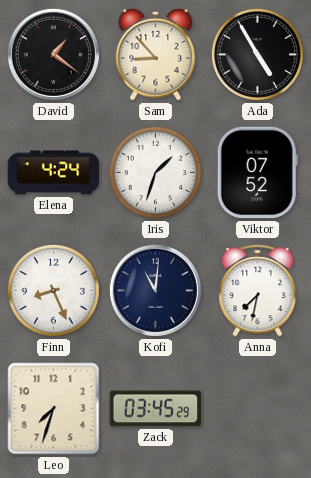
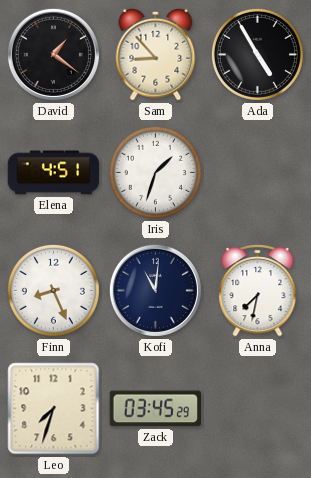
Elena: 4:24 -> 4:51
Viktor: 07:52 -> none
